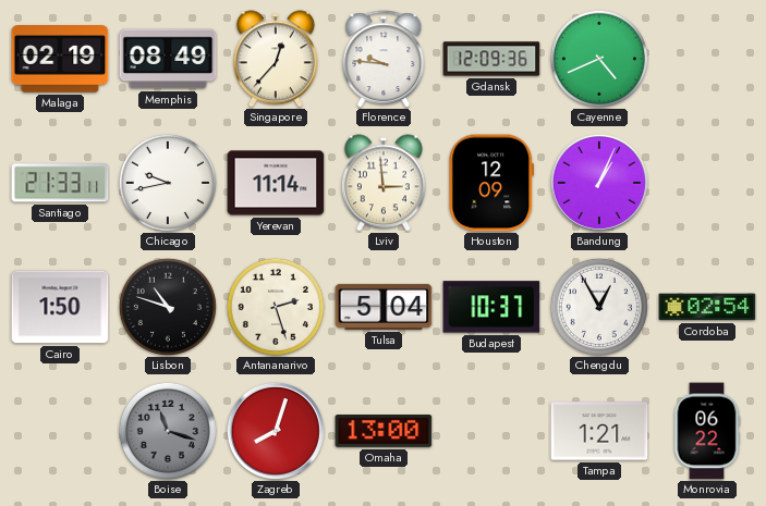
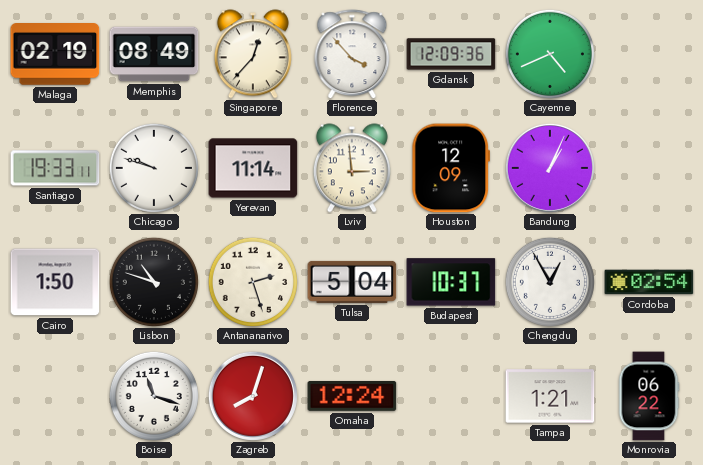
Florence: 9:46 -> 3:53
Santiago: 21:33 -> 19:33
Chicago: 9:43 -> 9:48
Boise dial: grey -> white
Omaha: 13:00 -> 12:24
